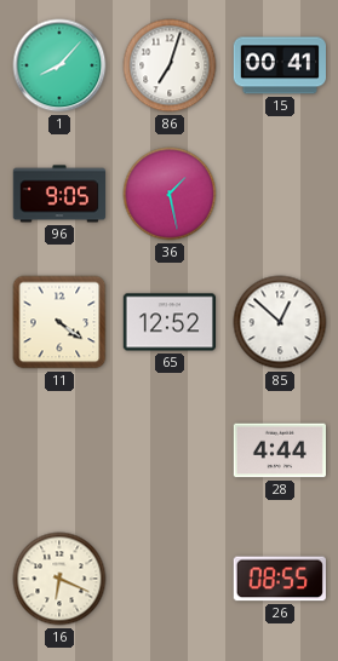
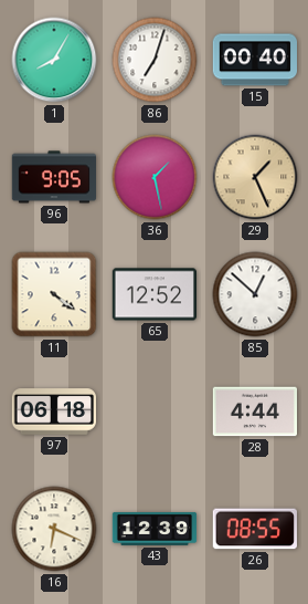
1: 8:07 -> 8:05
15: 00:41 -> 00:40
29: none -> 1:26
97: none -> 06:18
43: none -> 12:39
